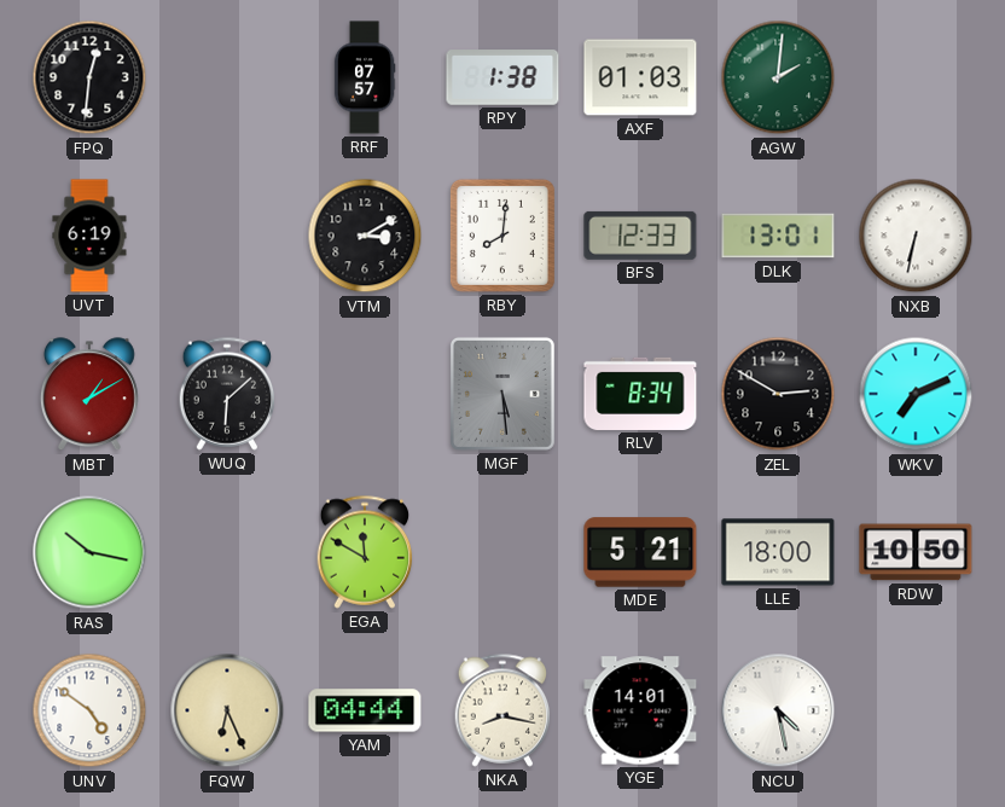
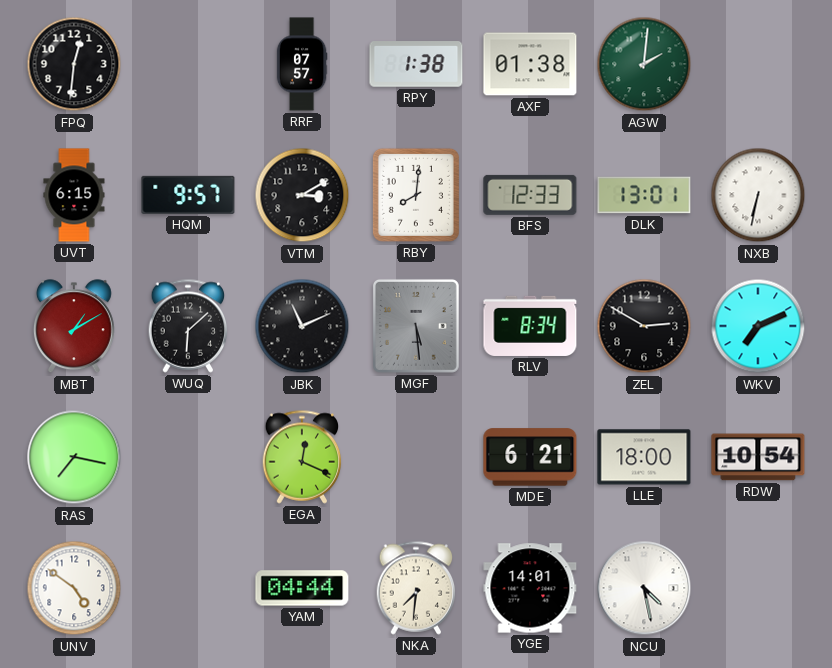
AXF: 01:03 -> 01:38
UVT: 6:19 -> 6:15
HQM: none -> 9:57
JBK: none -> 11:11
RAS: 10:17 -> 7:17
EGA: 11:50 -> 12:19
MDE: 5:21 -> 6:21
RDW: 10:50 -> 10:54
FQW: 6:26 -> none
NKA: 8:17 -> 7:31
